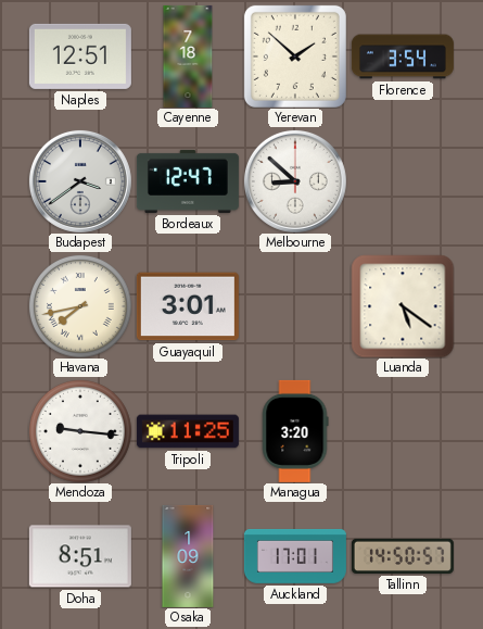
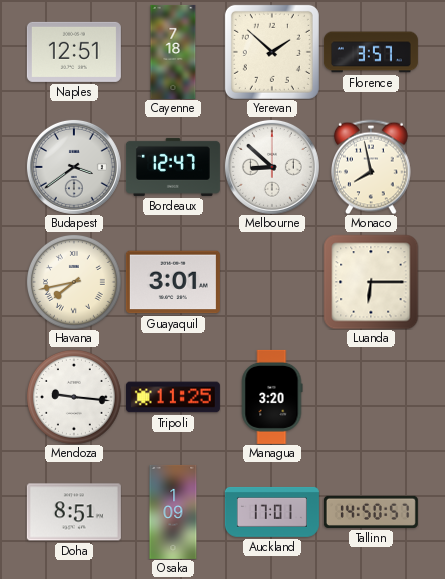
Florence: 3:54 -> 3:57
Monaco: none -> 7:58
Luanda: 5:21 -> 6:15
